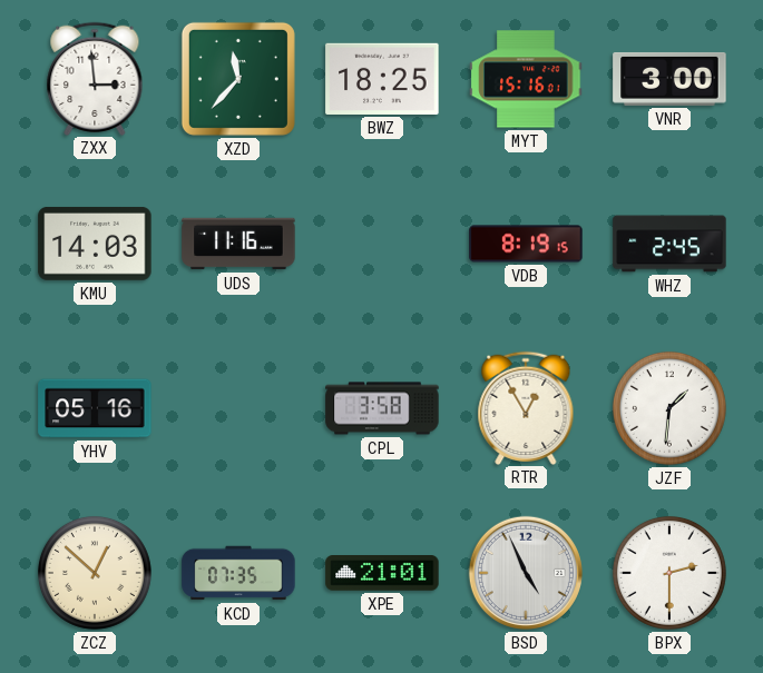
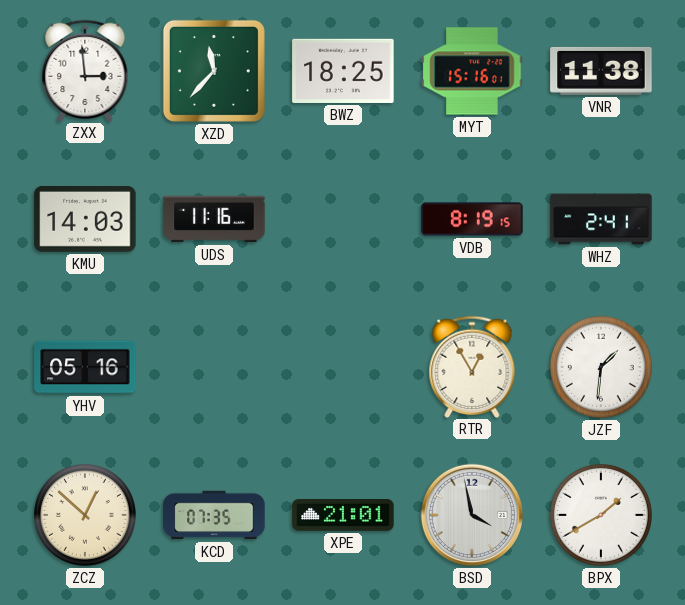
VNR: 3:00 -> 11:38
WHZ: 2:45 -> 2:41
CPL: 3:58 -> none
BSD: 4:56 -> 3:58
BPX: 2:30 -> 1:40
